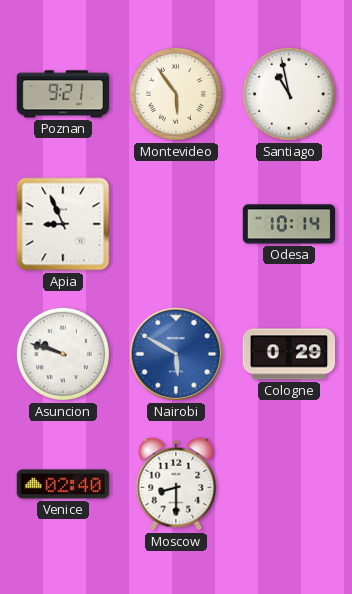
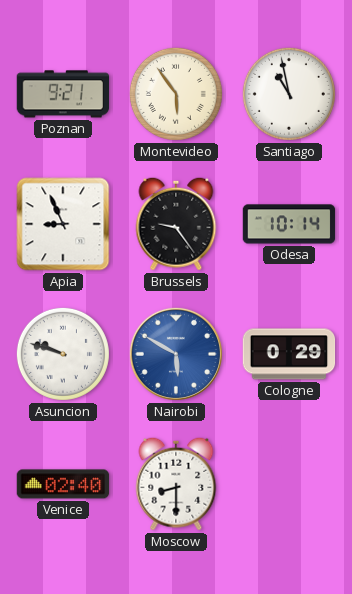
Brussels: none -> 9:24
